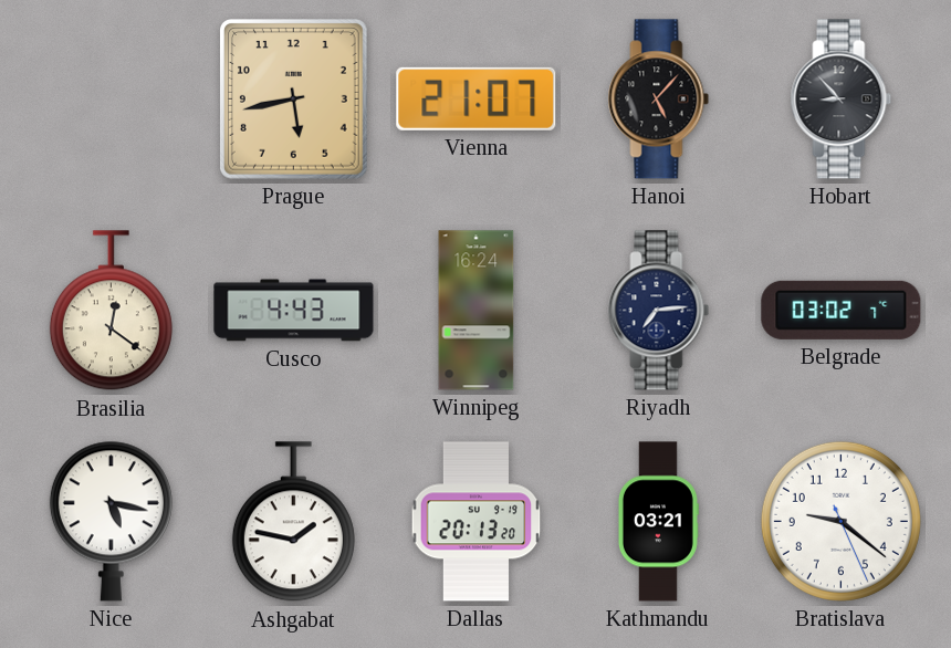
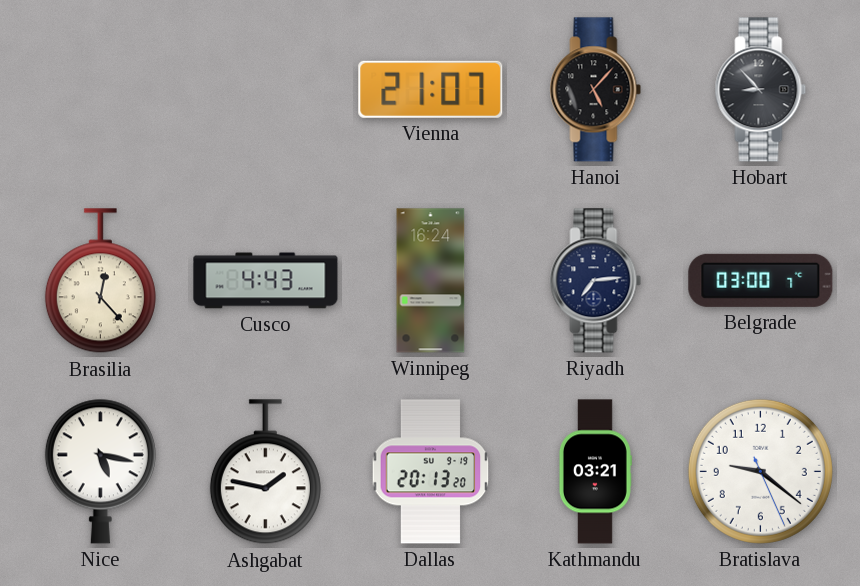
Prague: 5:43 -> none
Brasilia: 12:21 -> 12:23
Belgrade: 03:02 -> 03:00
